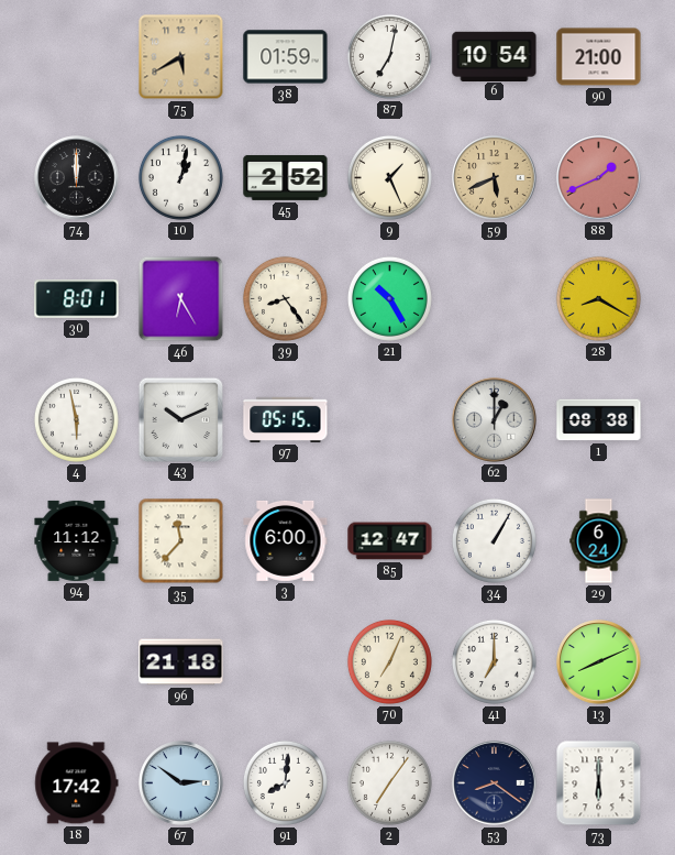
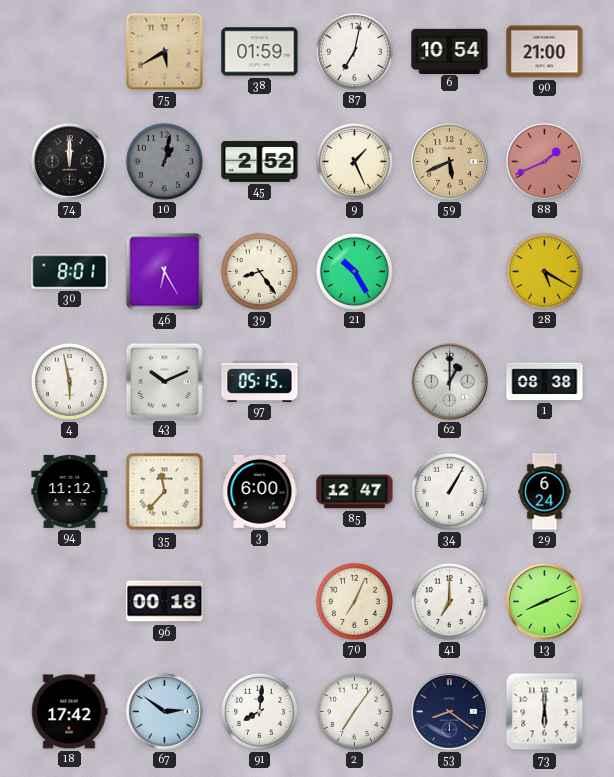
10 dial: white -> grey
28: 8:20 -> 5:20
96: 21:18 -> 00:18
